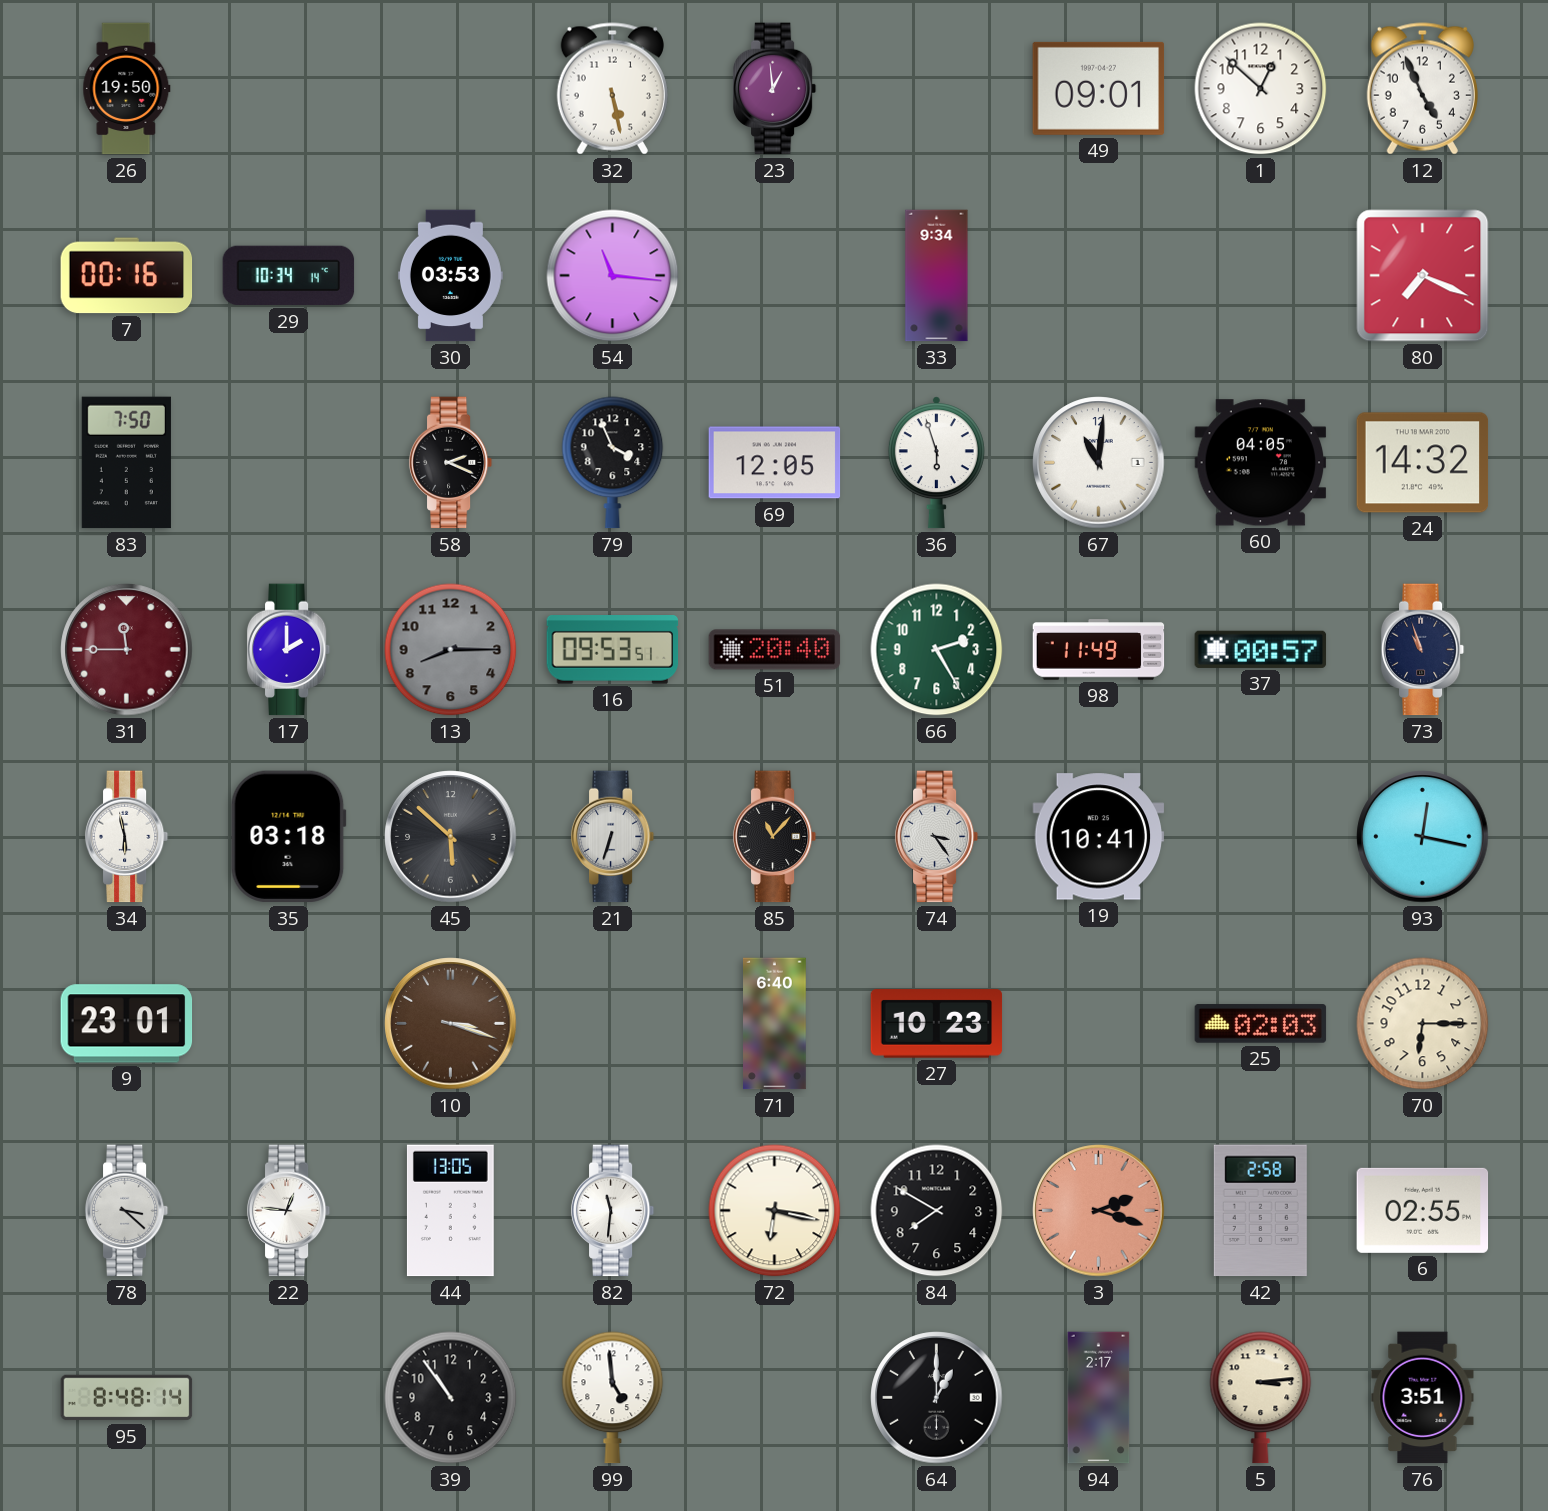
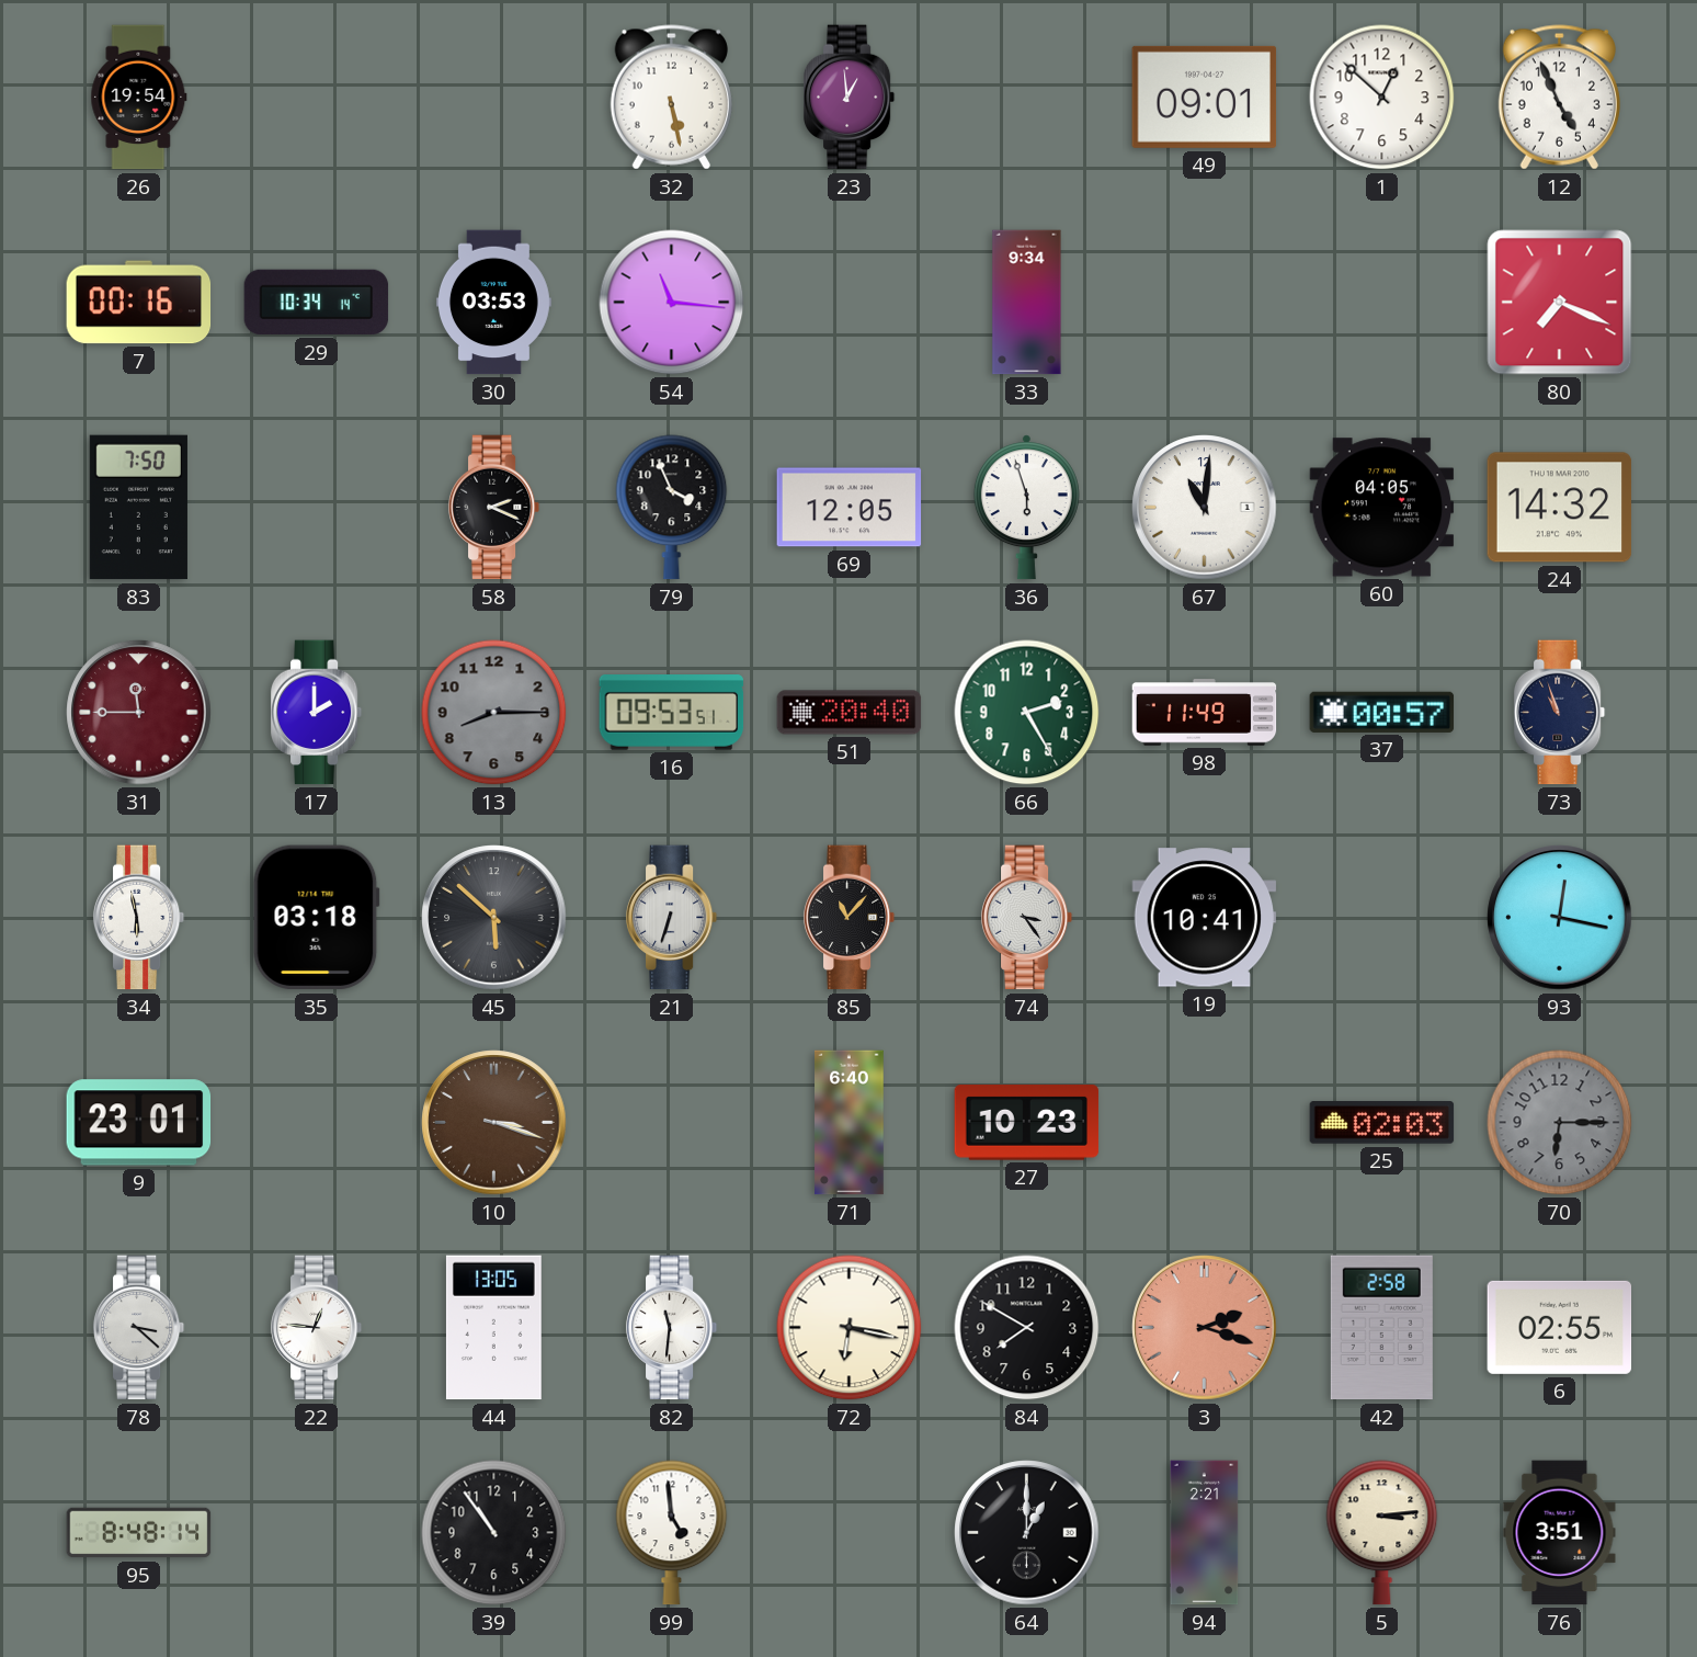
26: 19:50 -> 19:54
70 dial: cream -> grey
94: 2:17 -> 2:21
